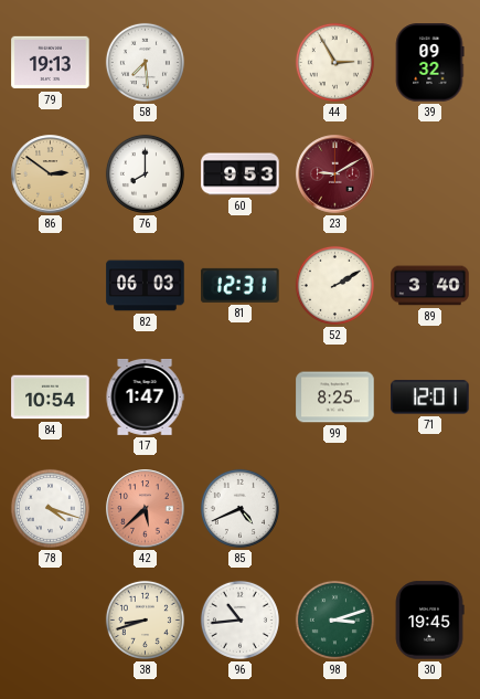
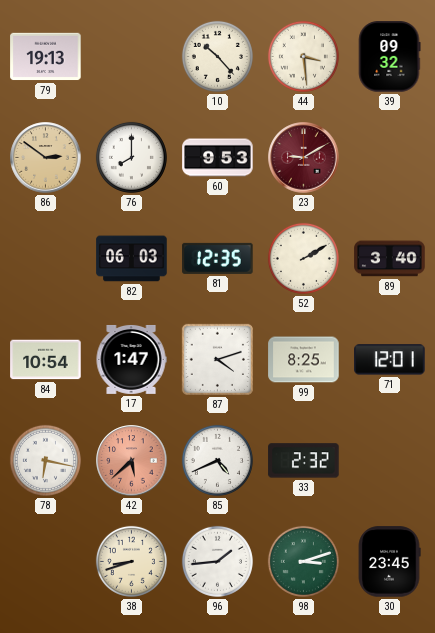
58: 7:29 -> none
10: none -> 10:23
44: 2:55 -> 3:29
81: 12:31 -> 12:35
87: none -> 4:12
78: 4:18 -> 6:17
33: none -> 2:32
96: 10:44 -> 1:44
30: 19:45 -> 23:45
